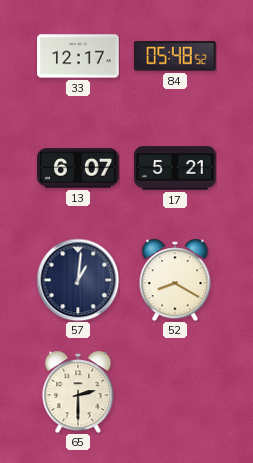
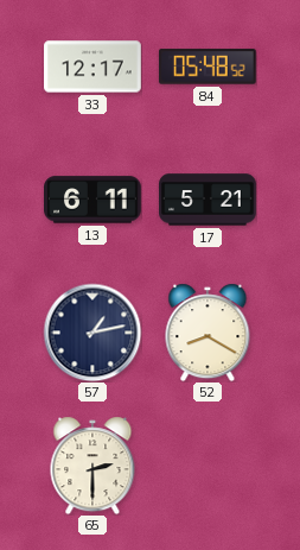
13: 6:07 -> 6:11
57: 1:01 -> 1:13
